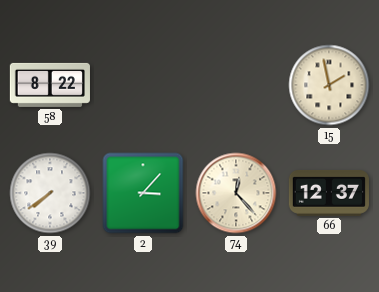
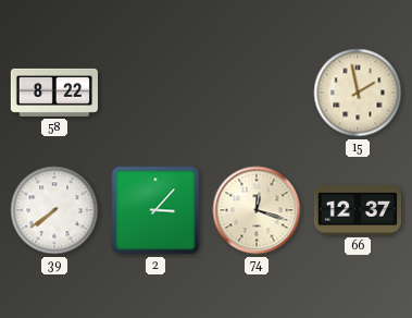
74: 12:23 -> 12:18
